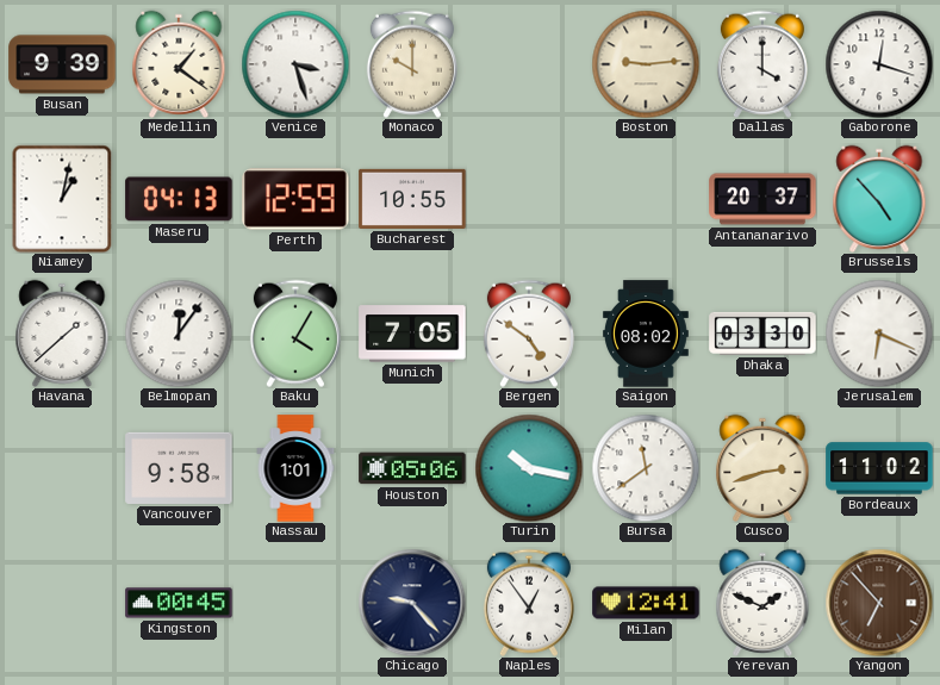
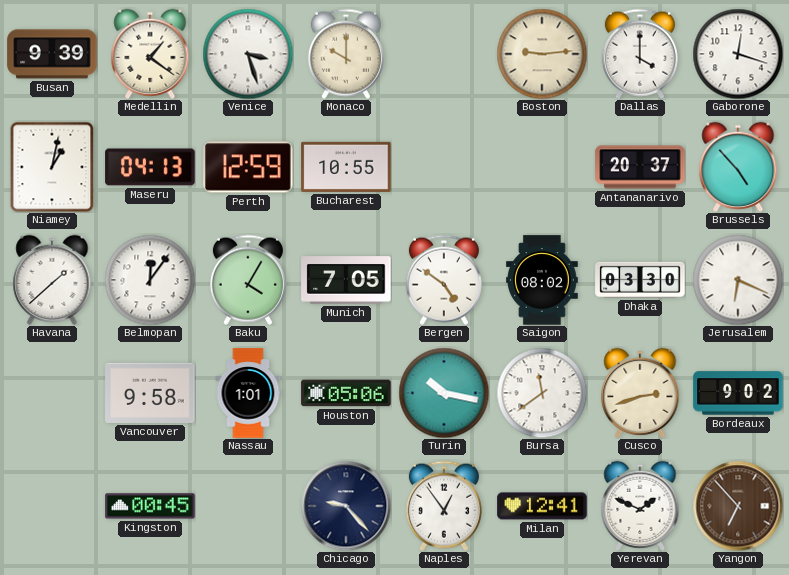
Bordeaux: 11:02 -> 9:02
